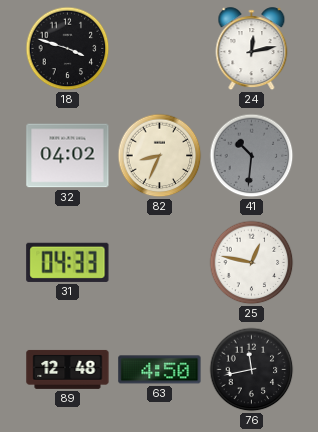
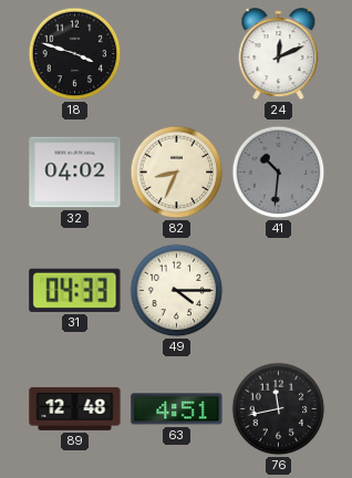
24: 12:13 -> 12:11
49: none -> 4:15
25: 12:47 -> none
63: 4:50 -> 4:51
